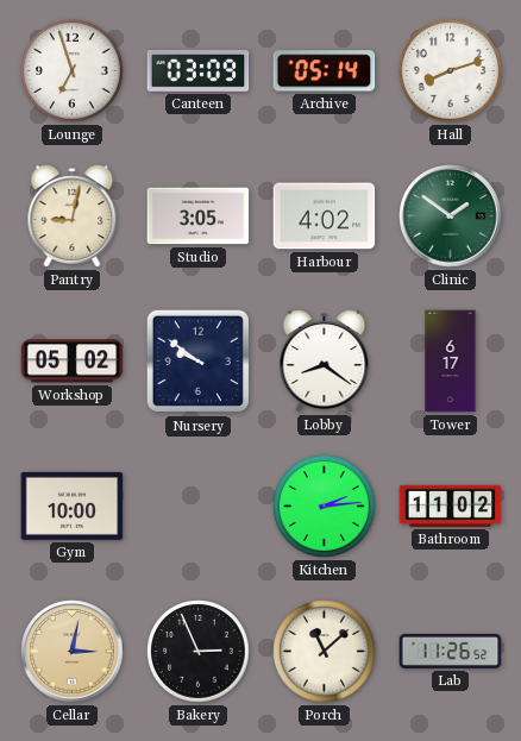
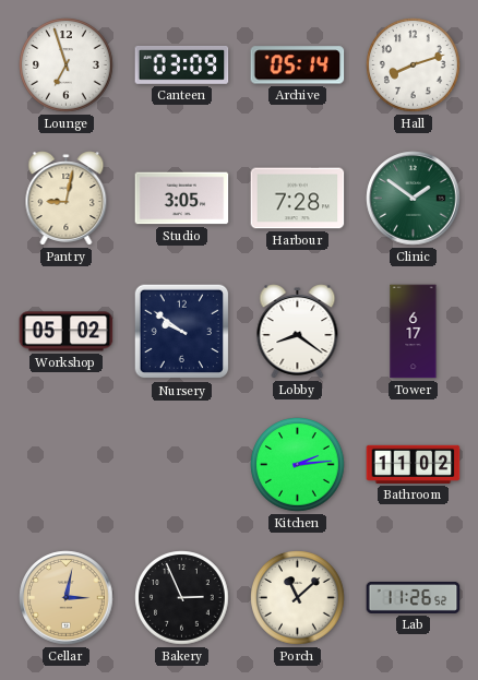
Harbour: 4:02 -> 7:28
Gym: 10:00 -> none
